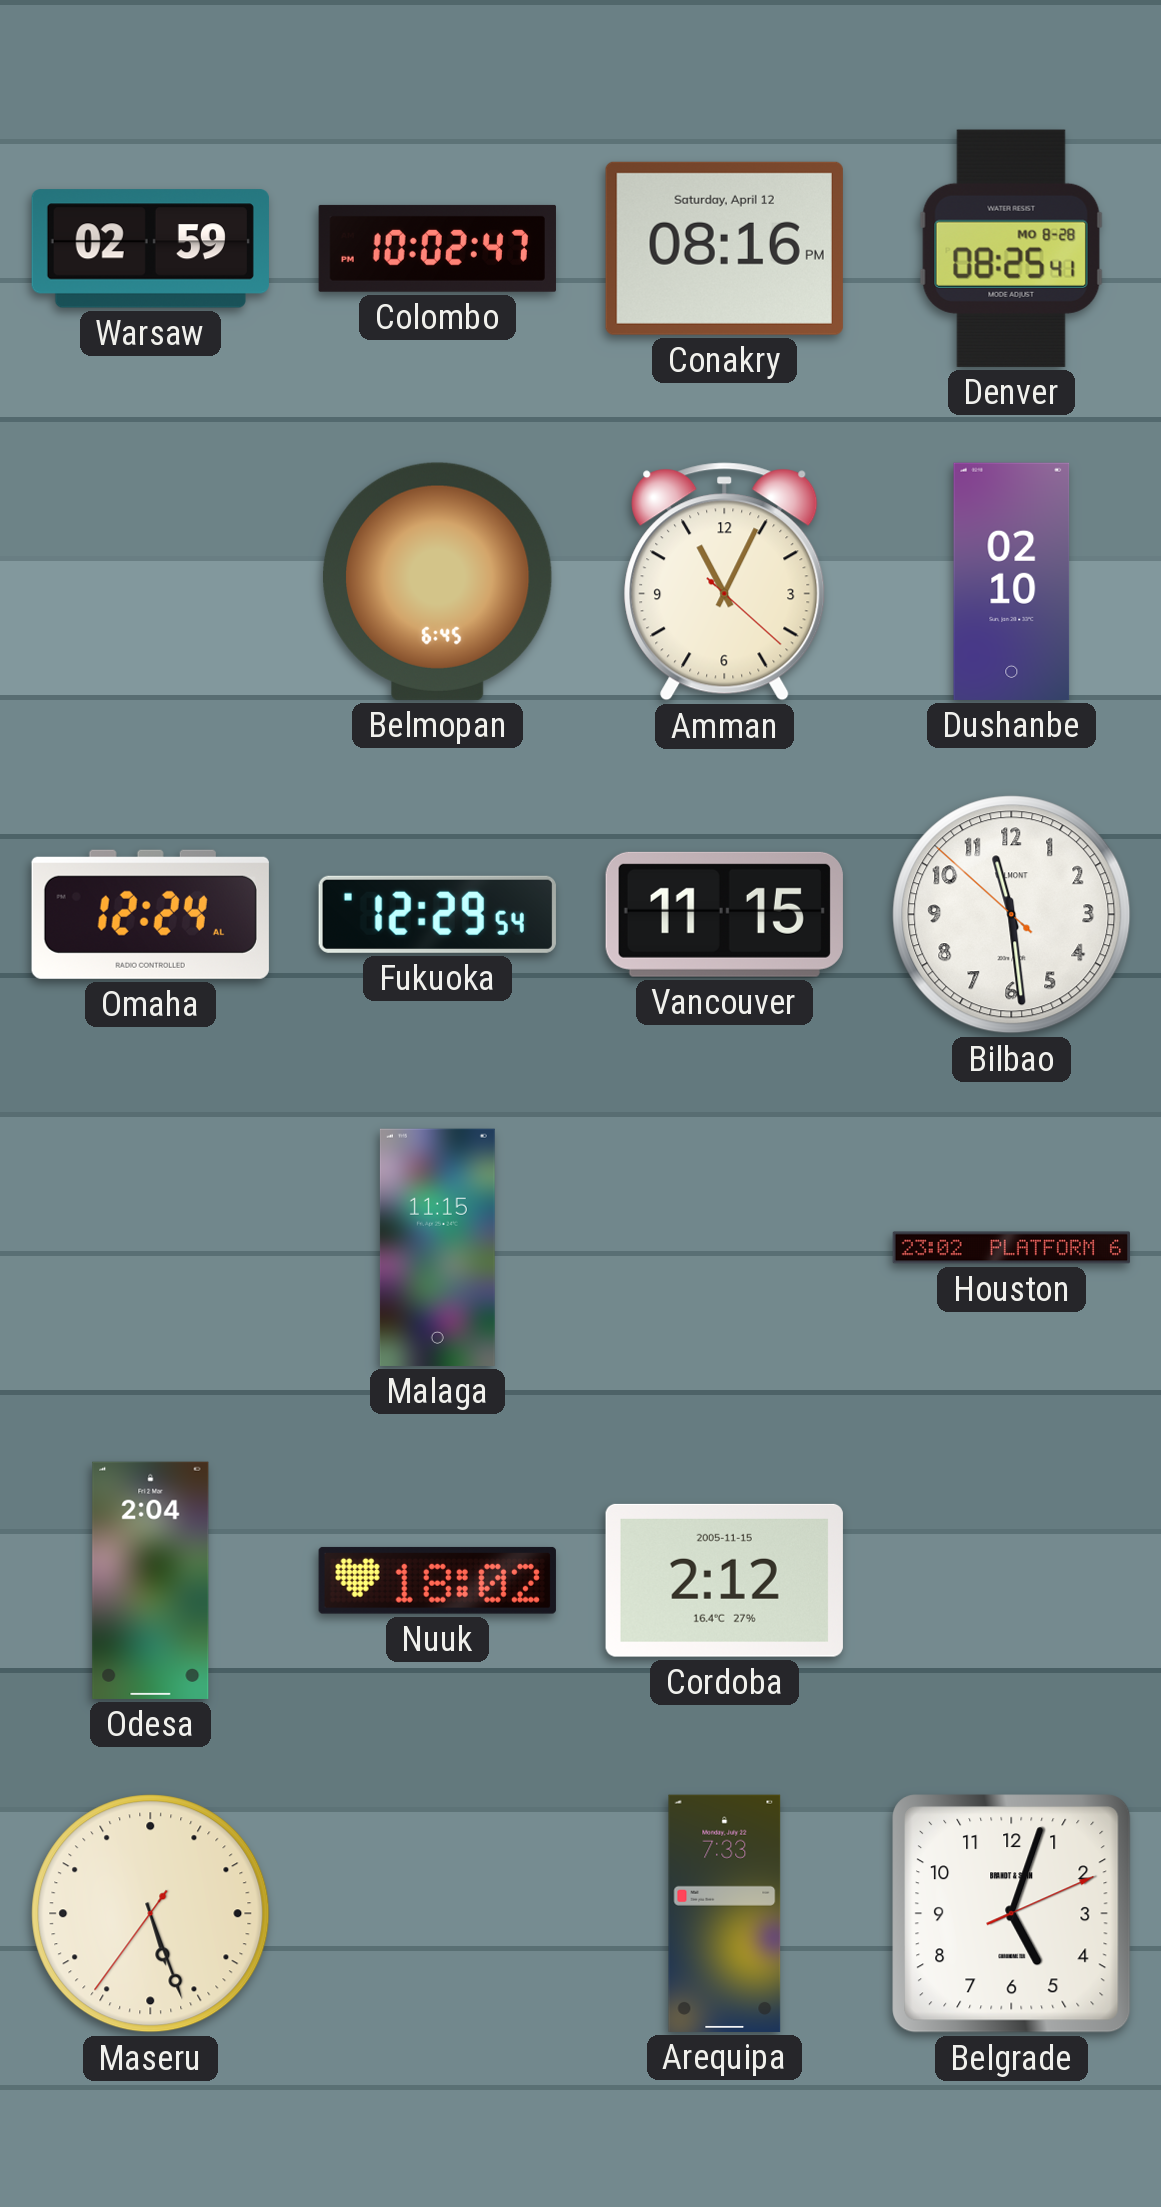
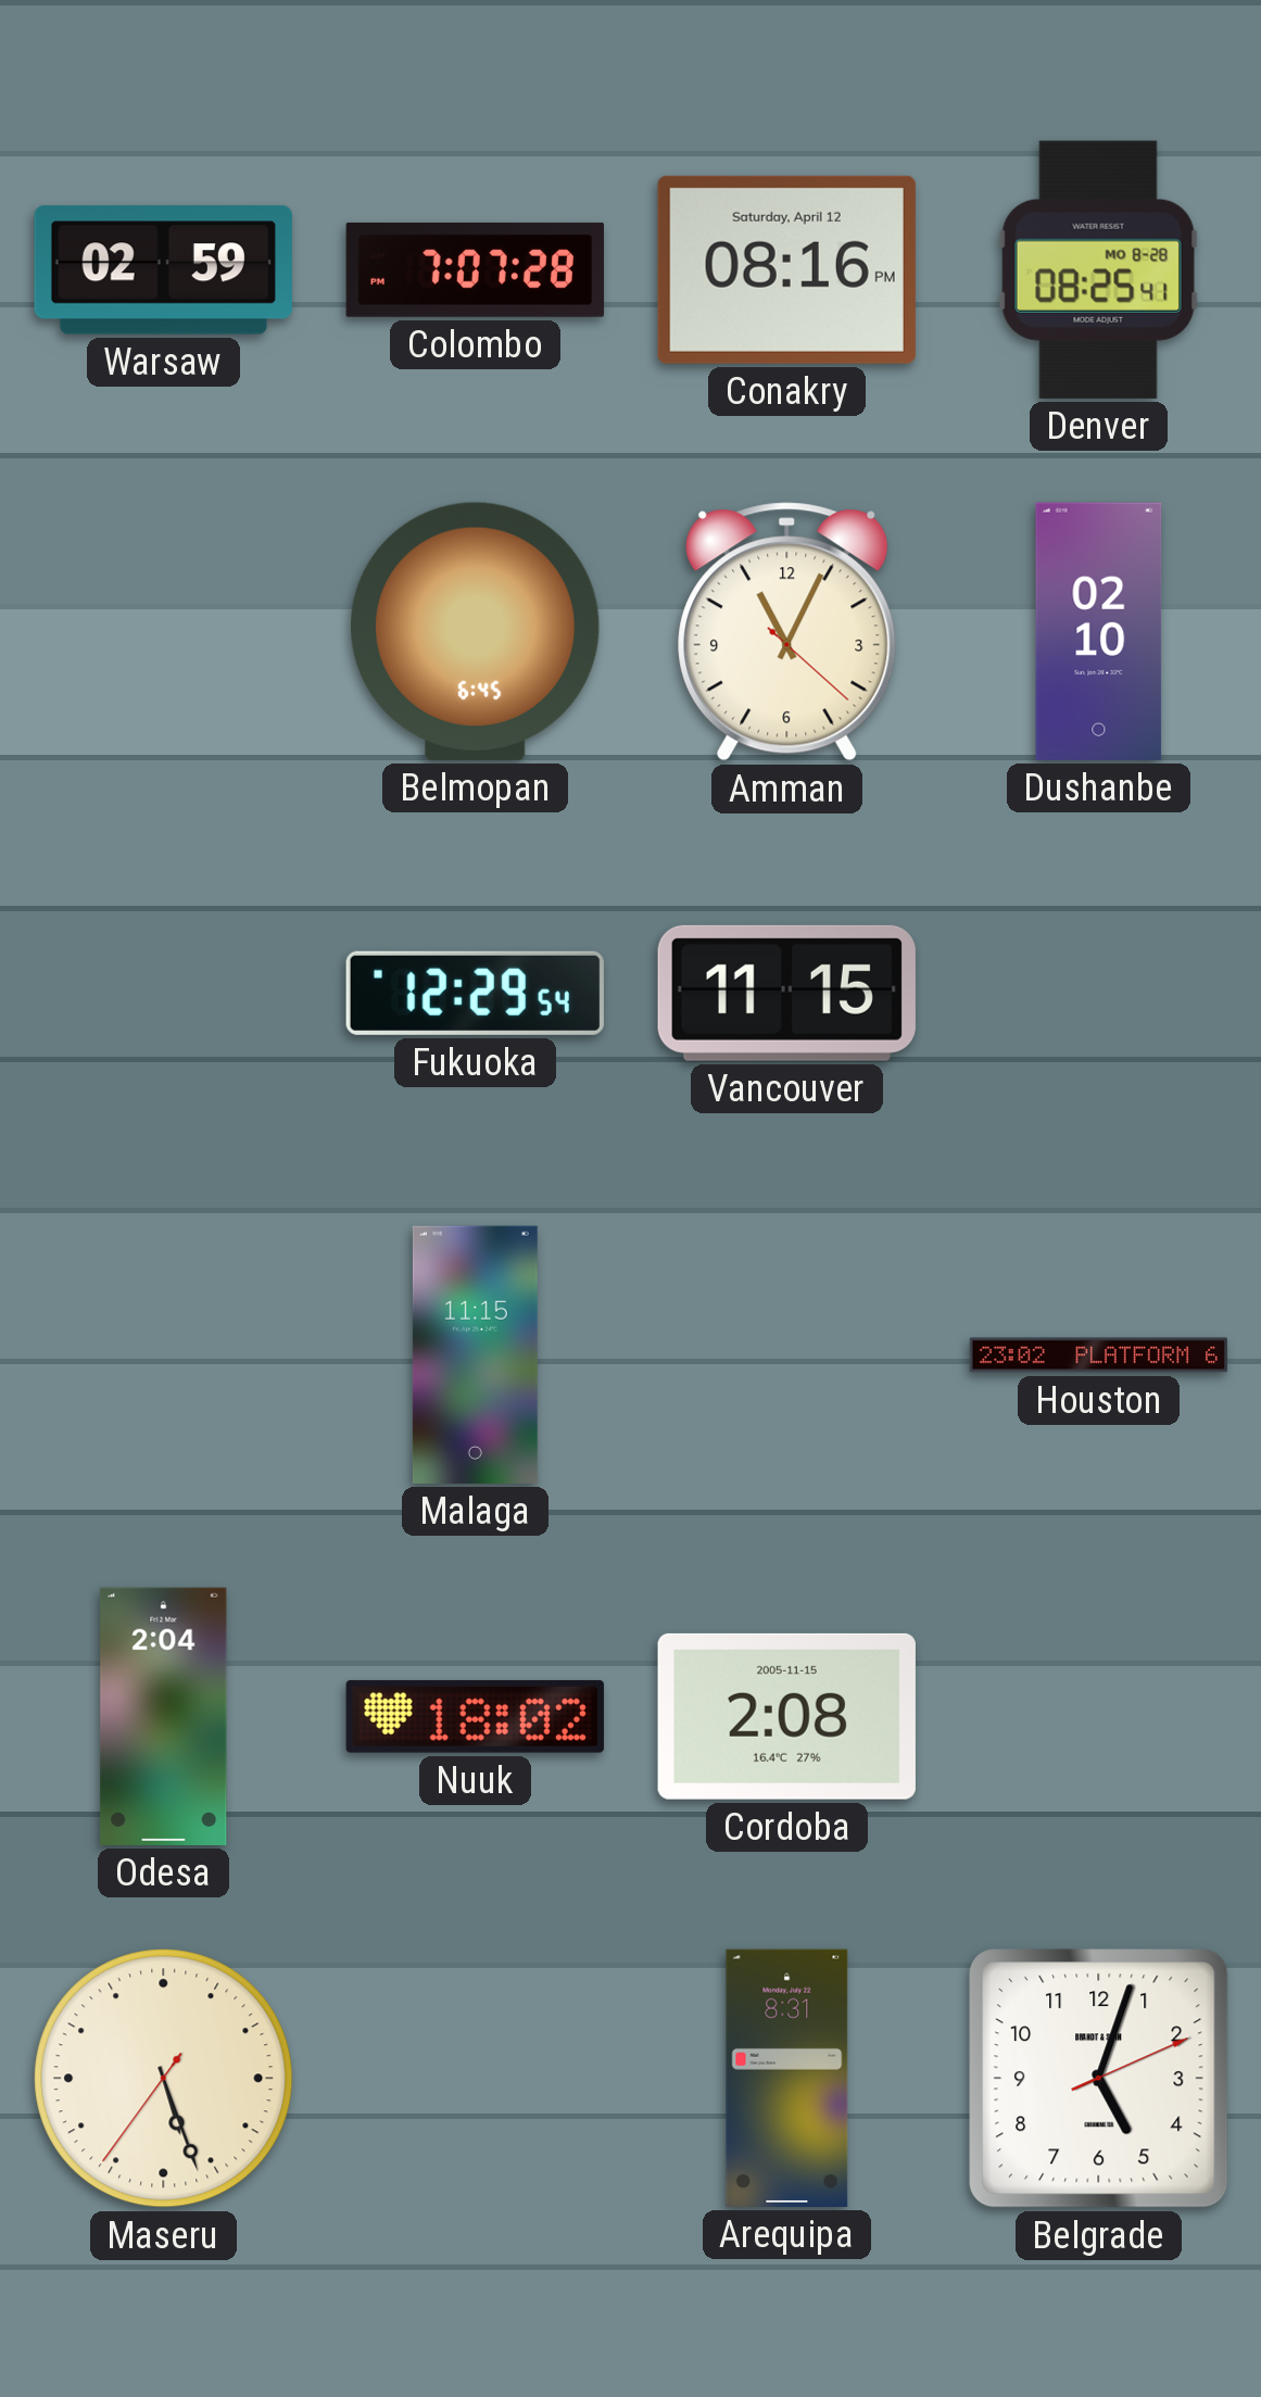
Colombo: 10:02 -> 7:07
Omaha: 12:24 -> none
Bilbao: 11:28 -> none
Cordoba: 2:12 -> 2:08
Arequipa: 7:33 -> 8:31
